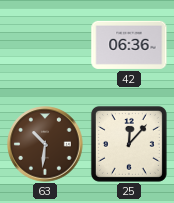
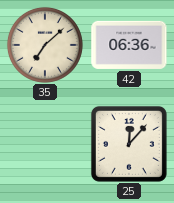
35: none -> 7:08
63: 10:31 -> none
